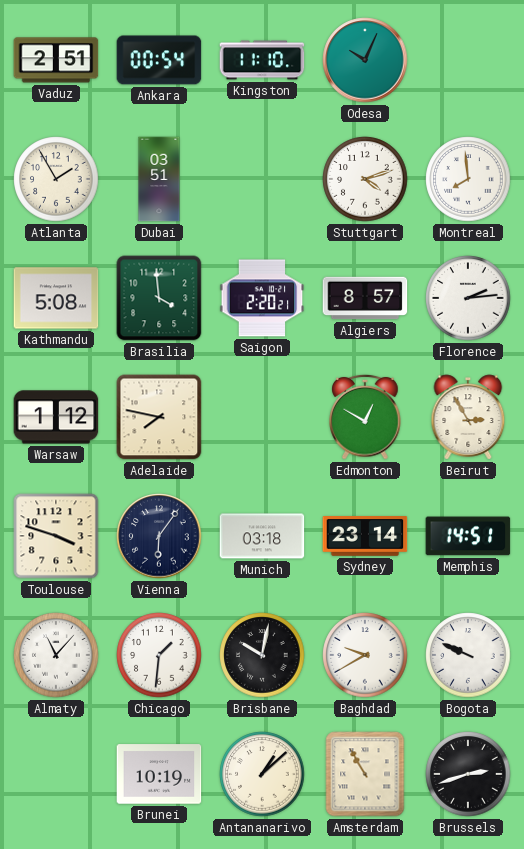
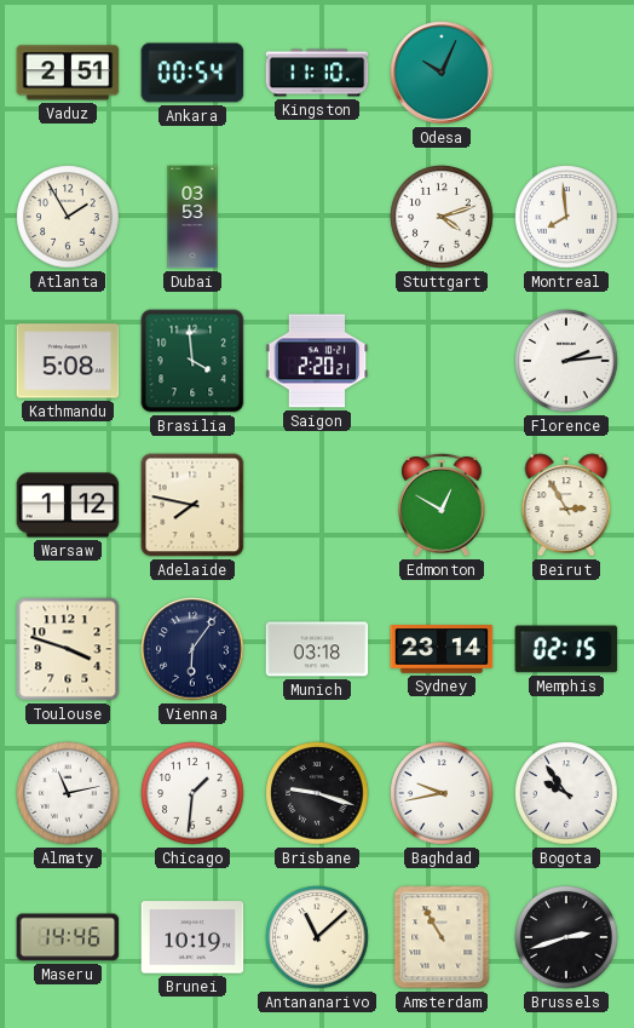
Dubai: 03:51 -> 03:53
Algiers: 8:57 -> none
Memphis: 14:51 -> 02:15
Almaty: 11:07 -> 11:13
Brisbane: 10:02 -> 9:18
Baghdad: 9:40 -> 9:43
Bogota: 9:49 -> 9:54
Maseru: none -> 14:46
Antananarivo: 1:08 -> 11:08
